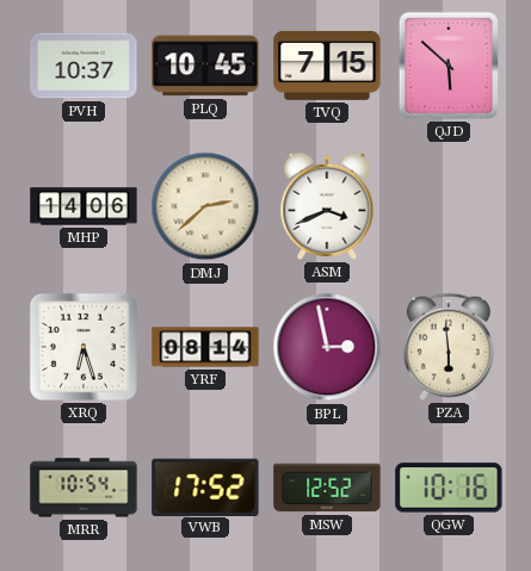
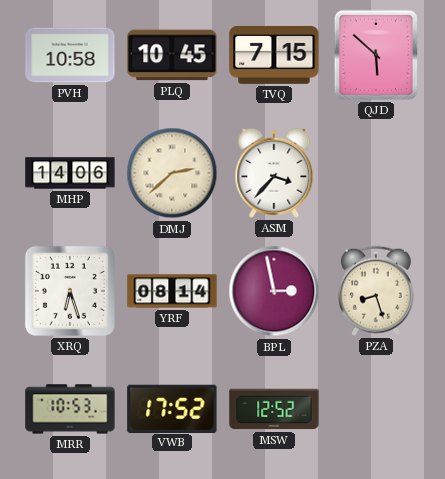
PVH: 10:37 -> 10:58
ASM: 3:41 -> 3:37
PZA: 5:59 -> 8:27
MRR: 10:54 -> 10:53
QGW: 10:16 -> none
